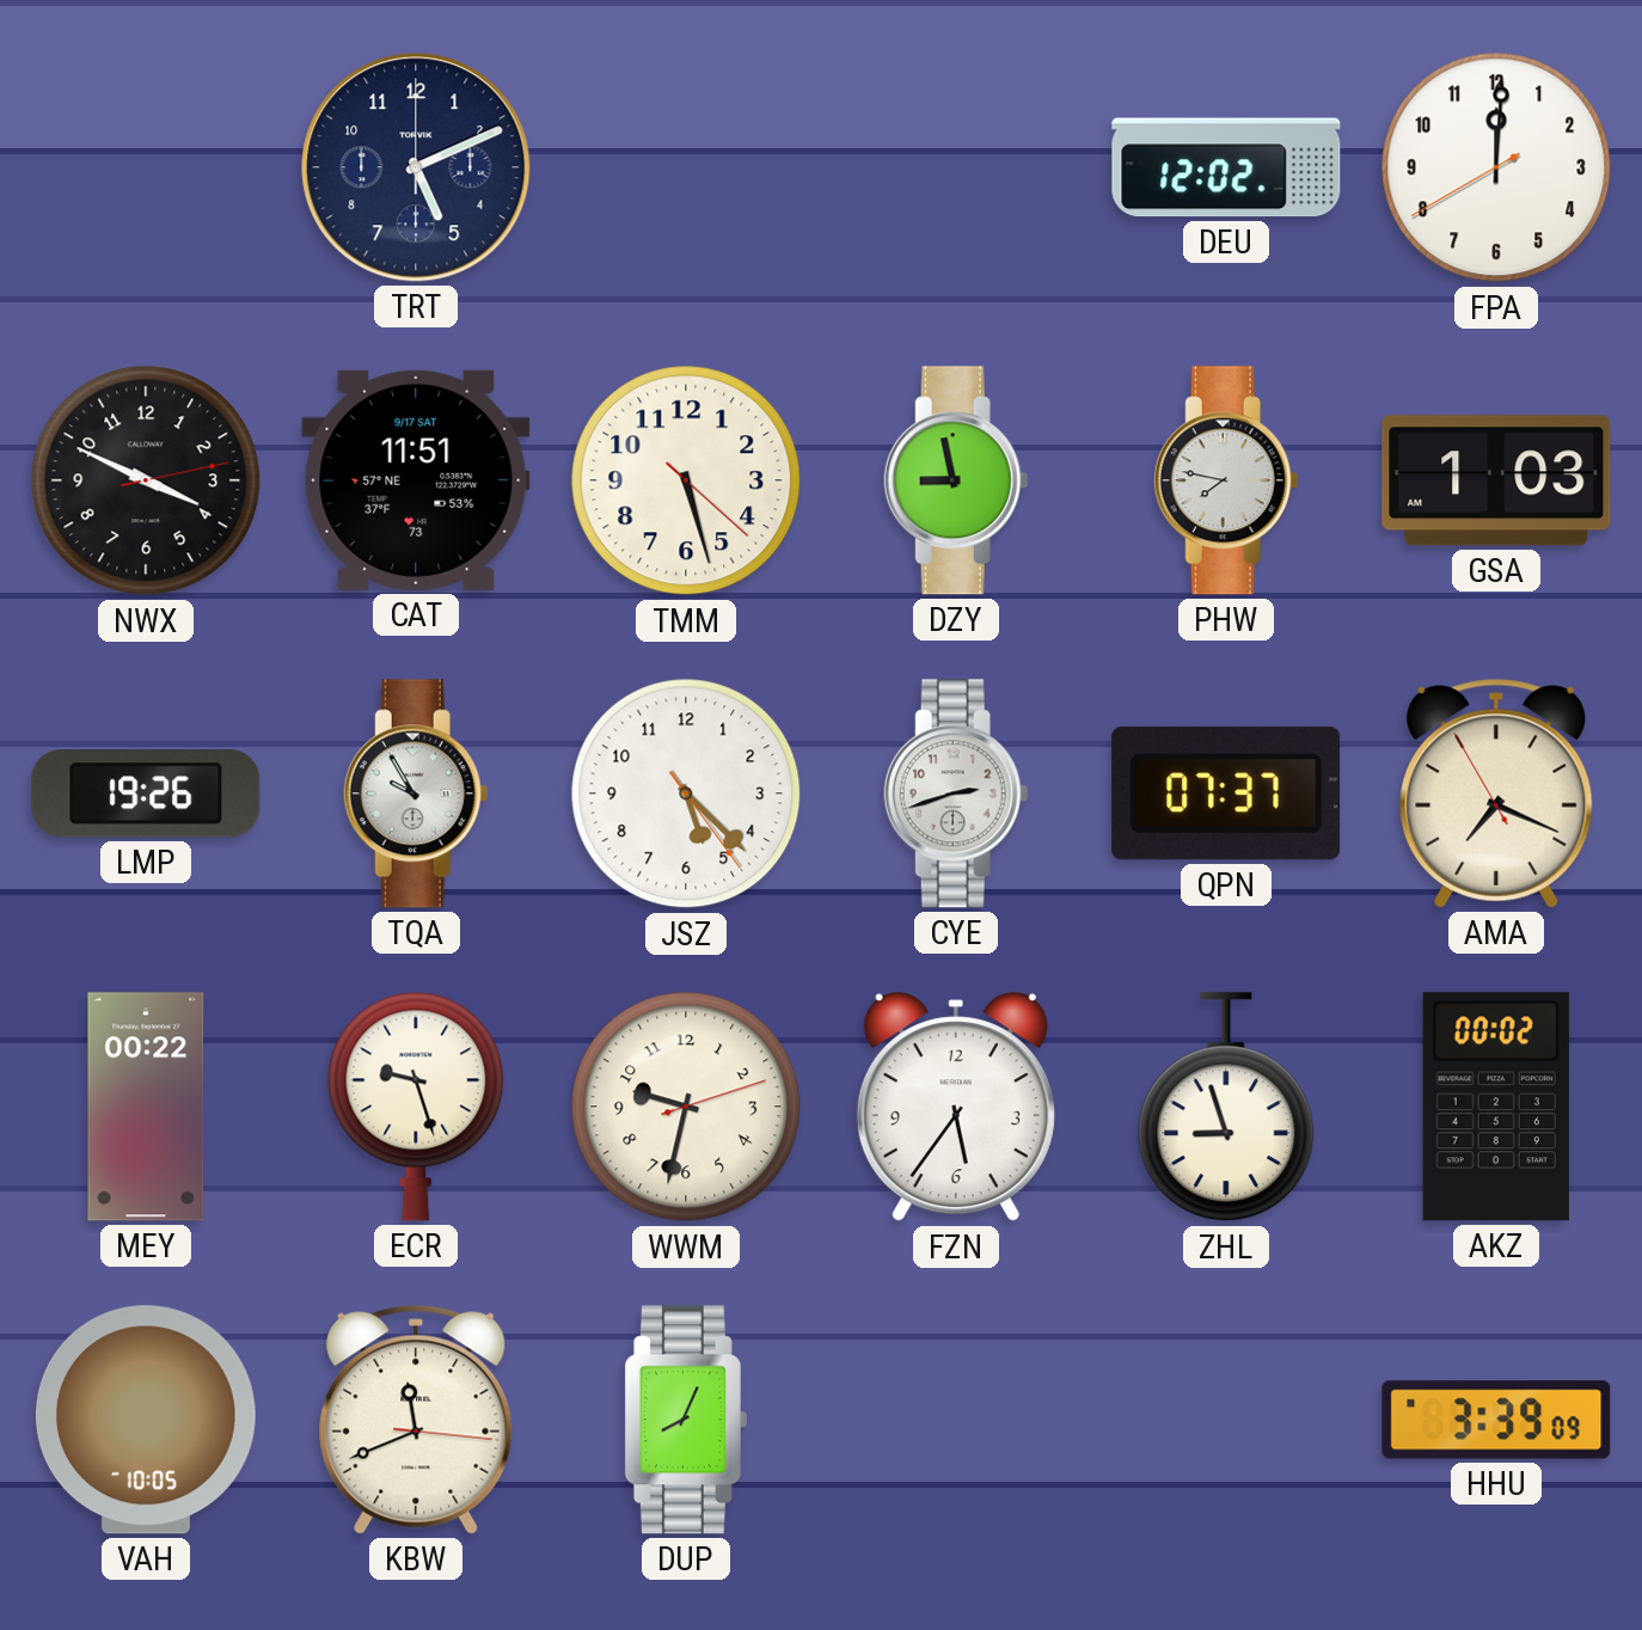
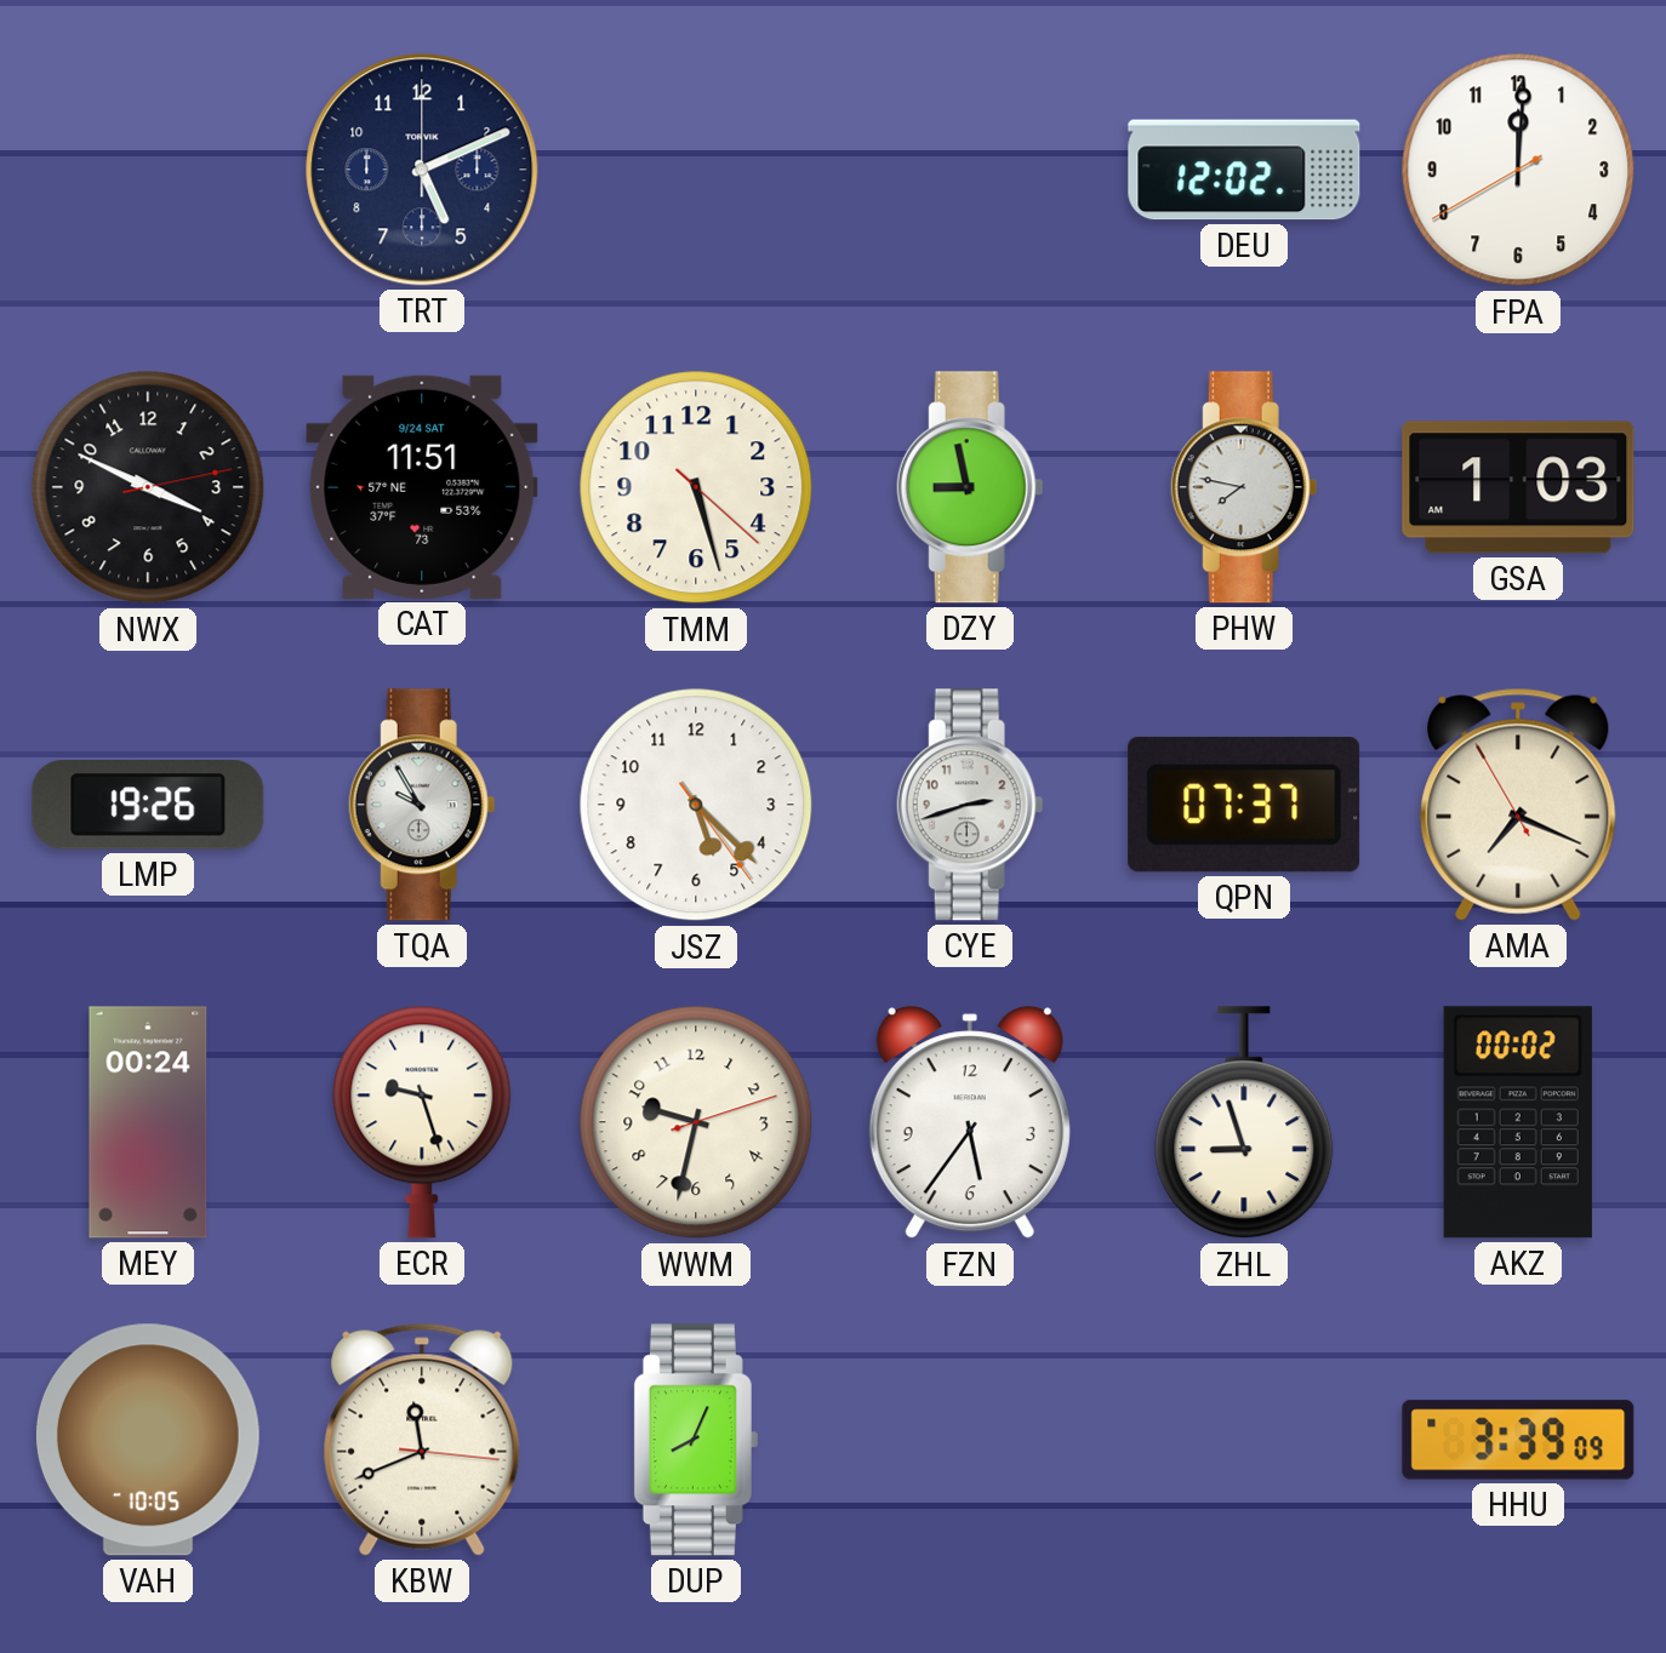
CAT date: 9/17 SAT -> 9/24 SAT
MEY: 00:22 -> 00:24
